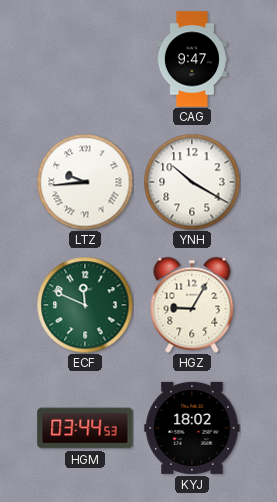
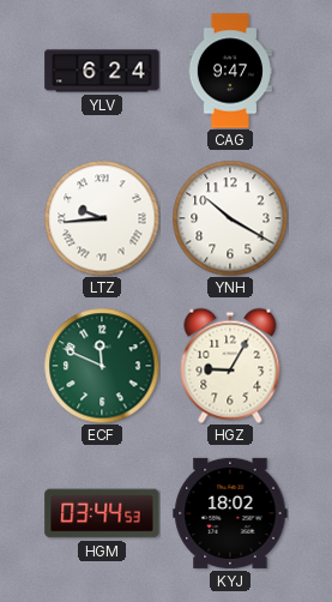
YLV: none -> 6:24
